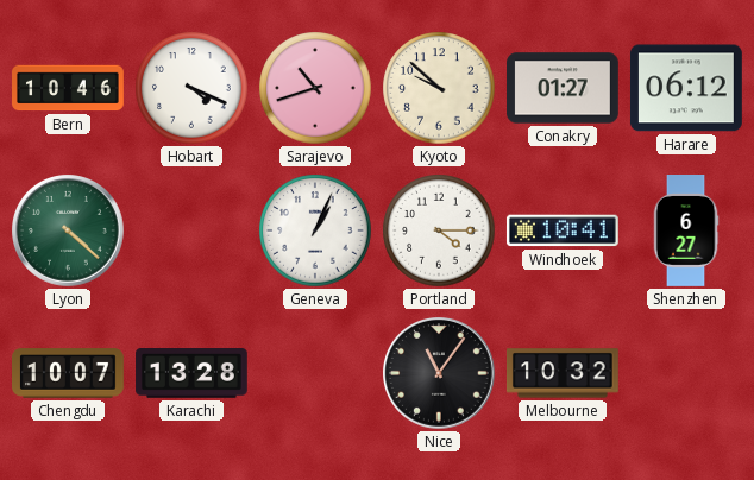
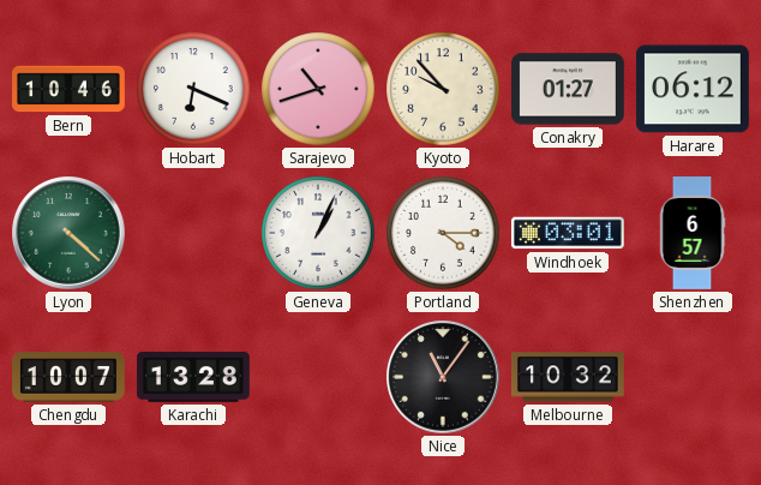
Hobart: 4:19 -> 6:19
Kyoto: 9:52 -> 9:53
Windhoek: 10:41 -> 03:01
Shenzhen: 6:27 -> 6:57
